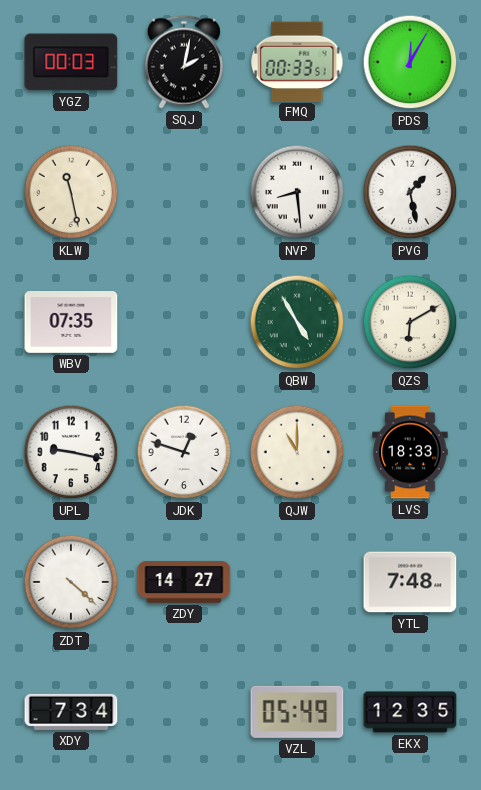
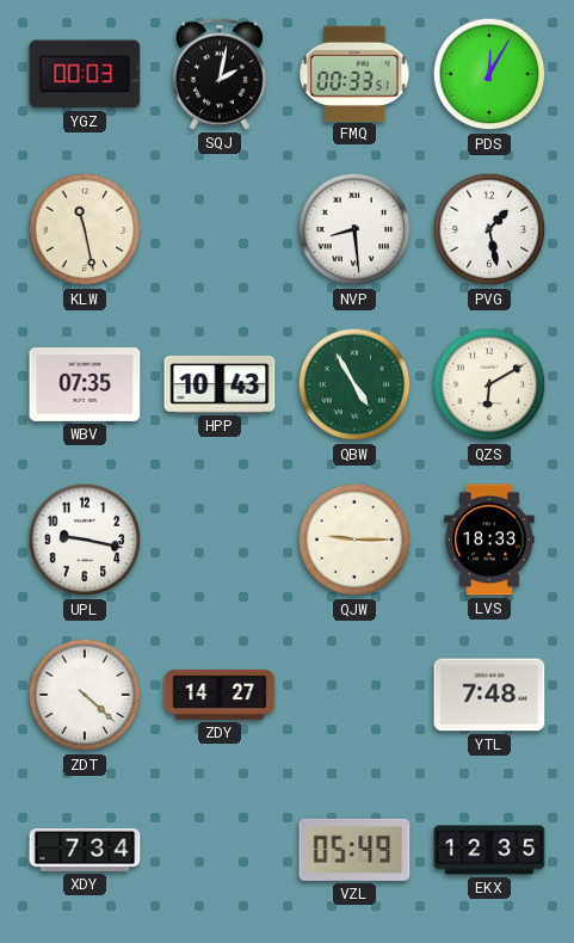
HPP: none -> 10:43
JDK: 12:48 -> none
QJW: 11:00 -> 9:15
